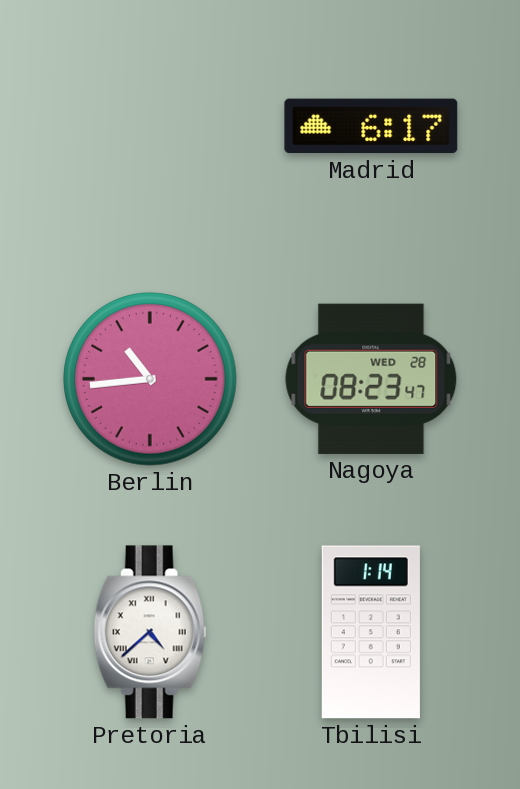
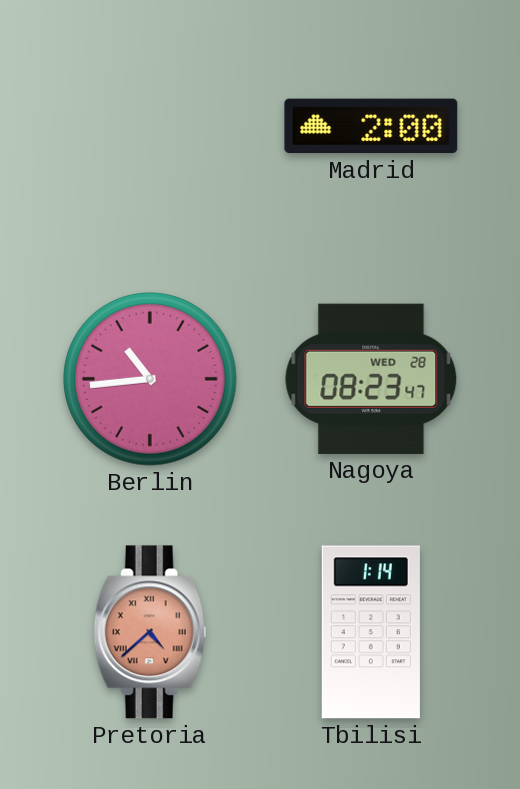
Madrid: 6:17 -> 2:00
Pretoria dial: white -> salmon
